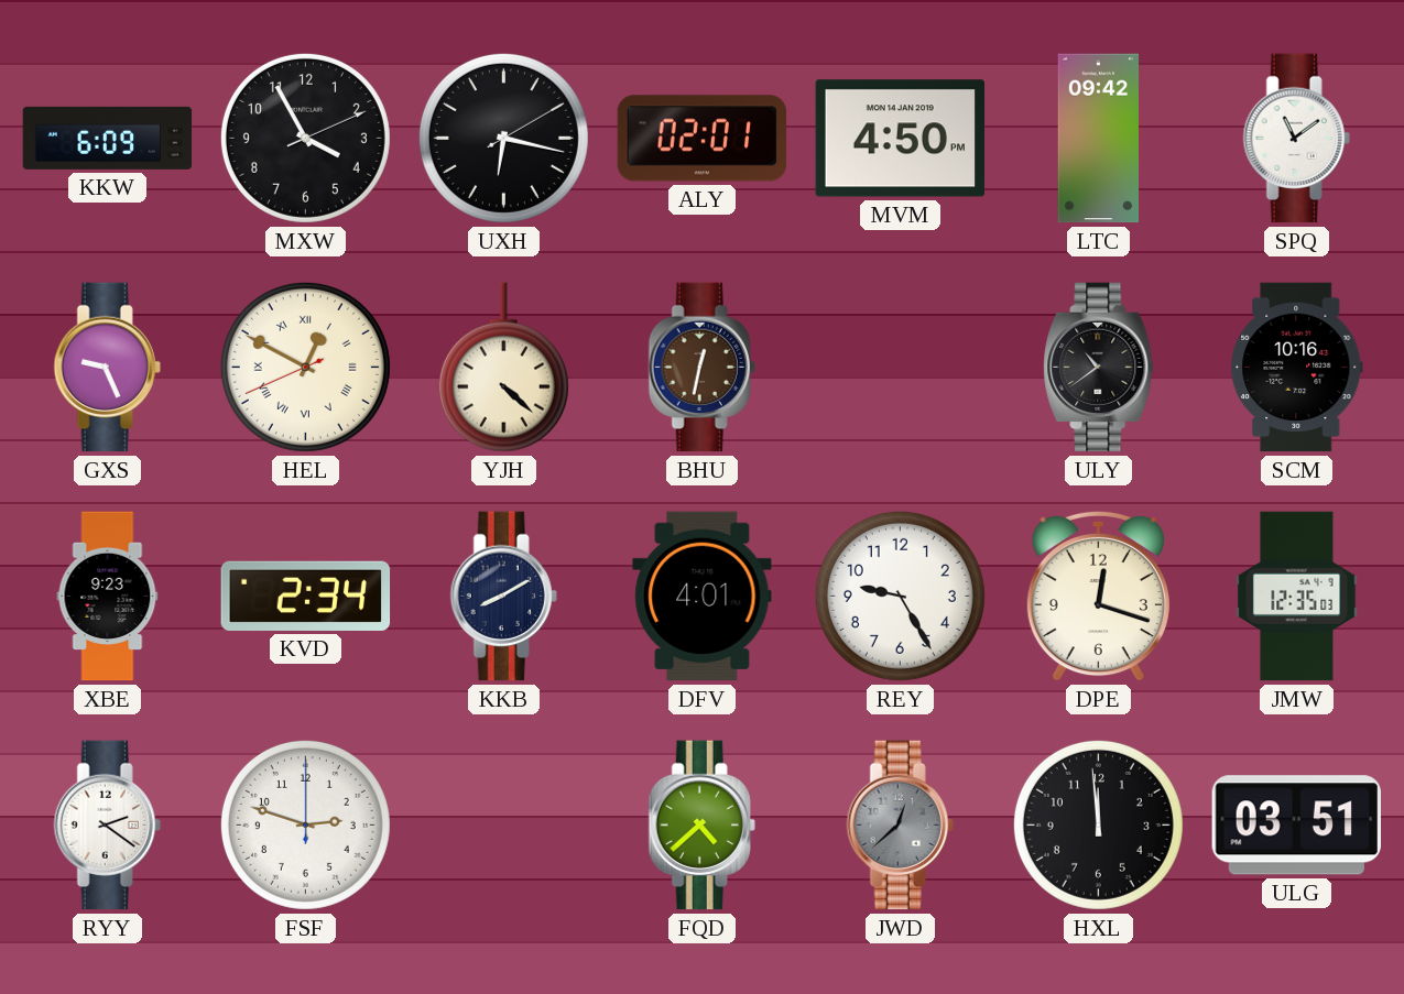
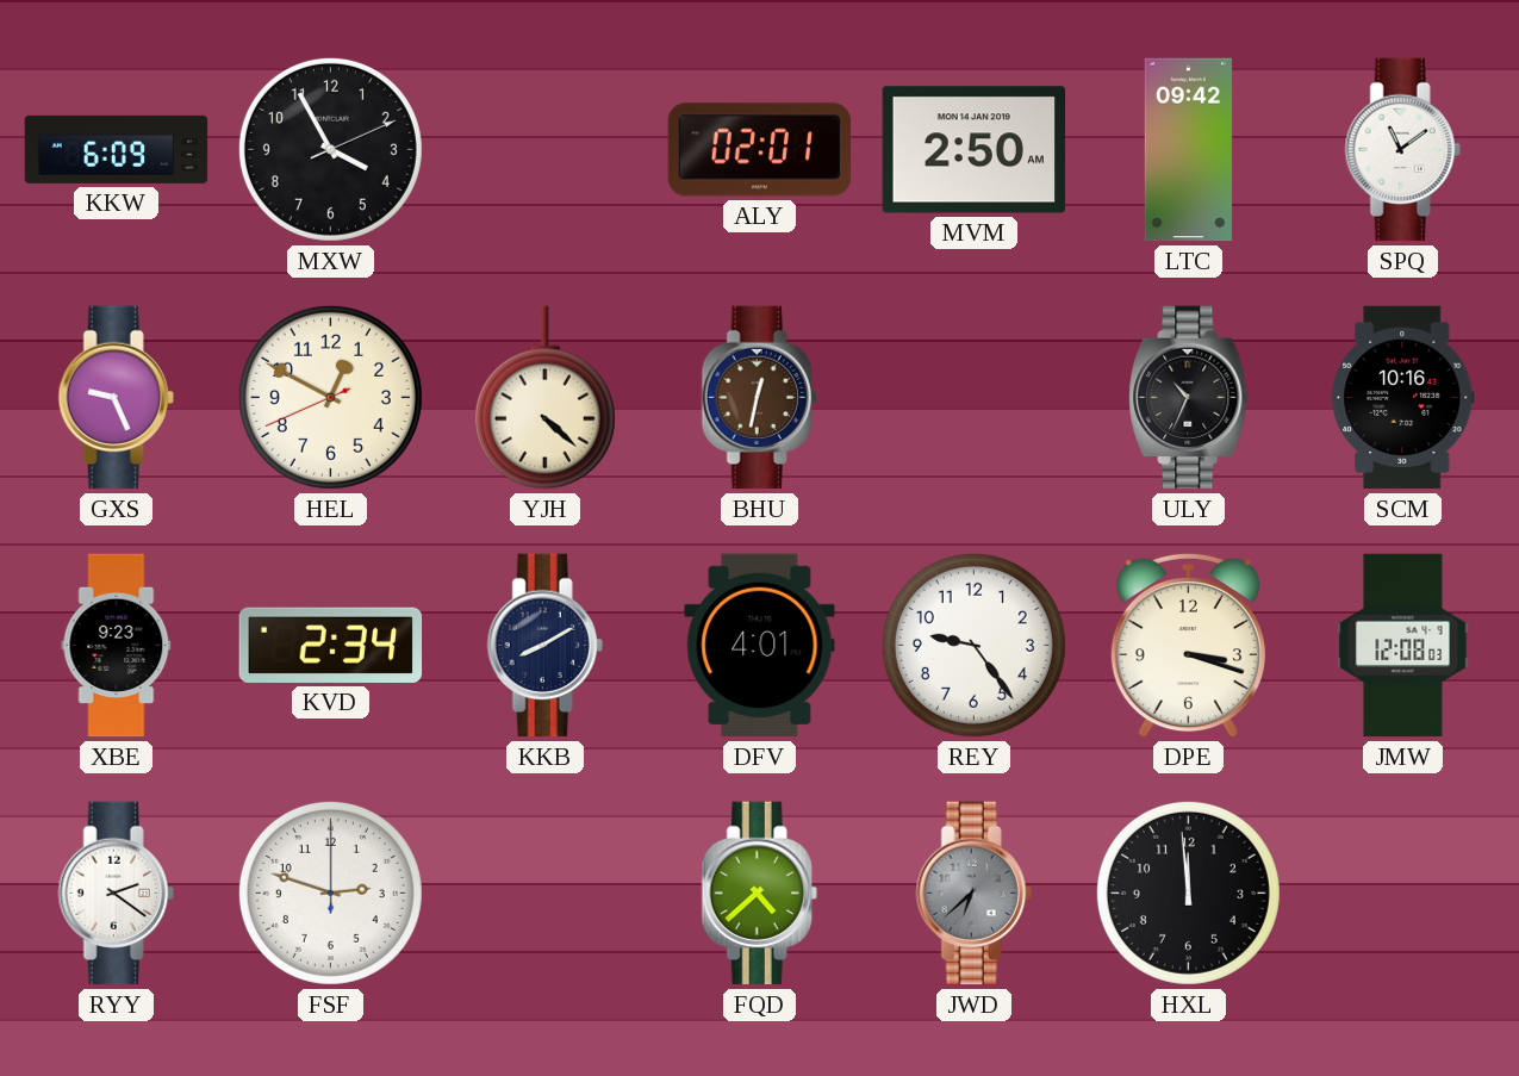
UXH: 6:17 -> none
MVM: 4:50 -> 2:50
HEL numerals: Roman -> Arabic
ULY: 10:39 -> 10:34
REY: 9:25 -> 9:24
DPE: 12:18 -> 3:18
JMW: 12:35 -> 12:08
JWD: 12:38 -> 6:38
ULG: 03:51 -> none
